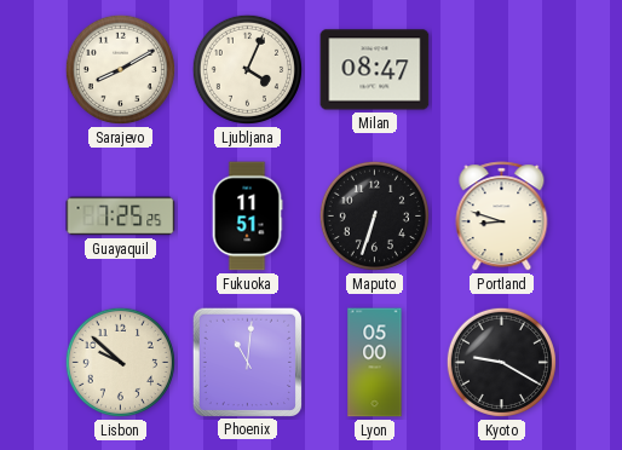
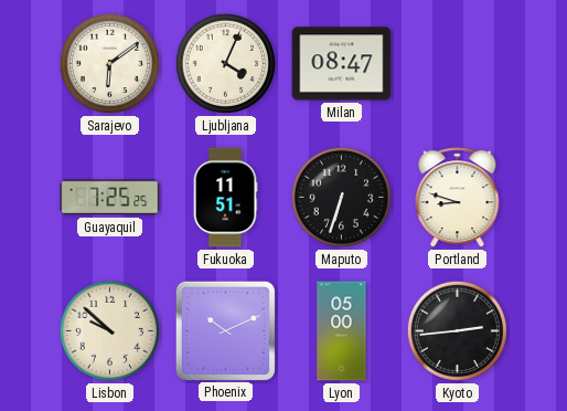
Sarajevo: 8:10 -> 6:09
Phoenix: 11:01 -> 10:11
Kyoto: 9:20 -> 2:44
